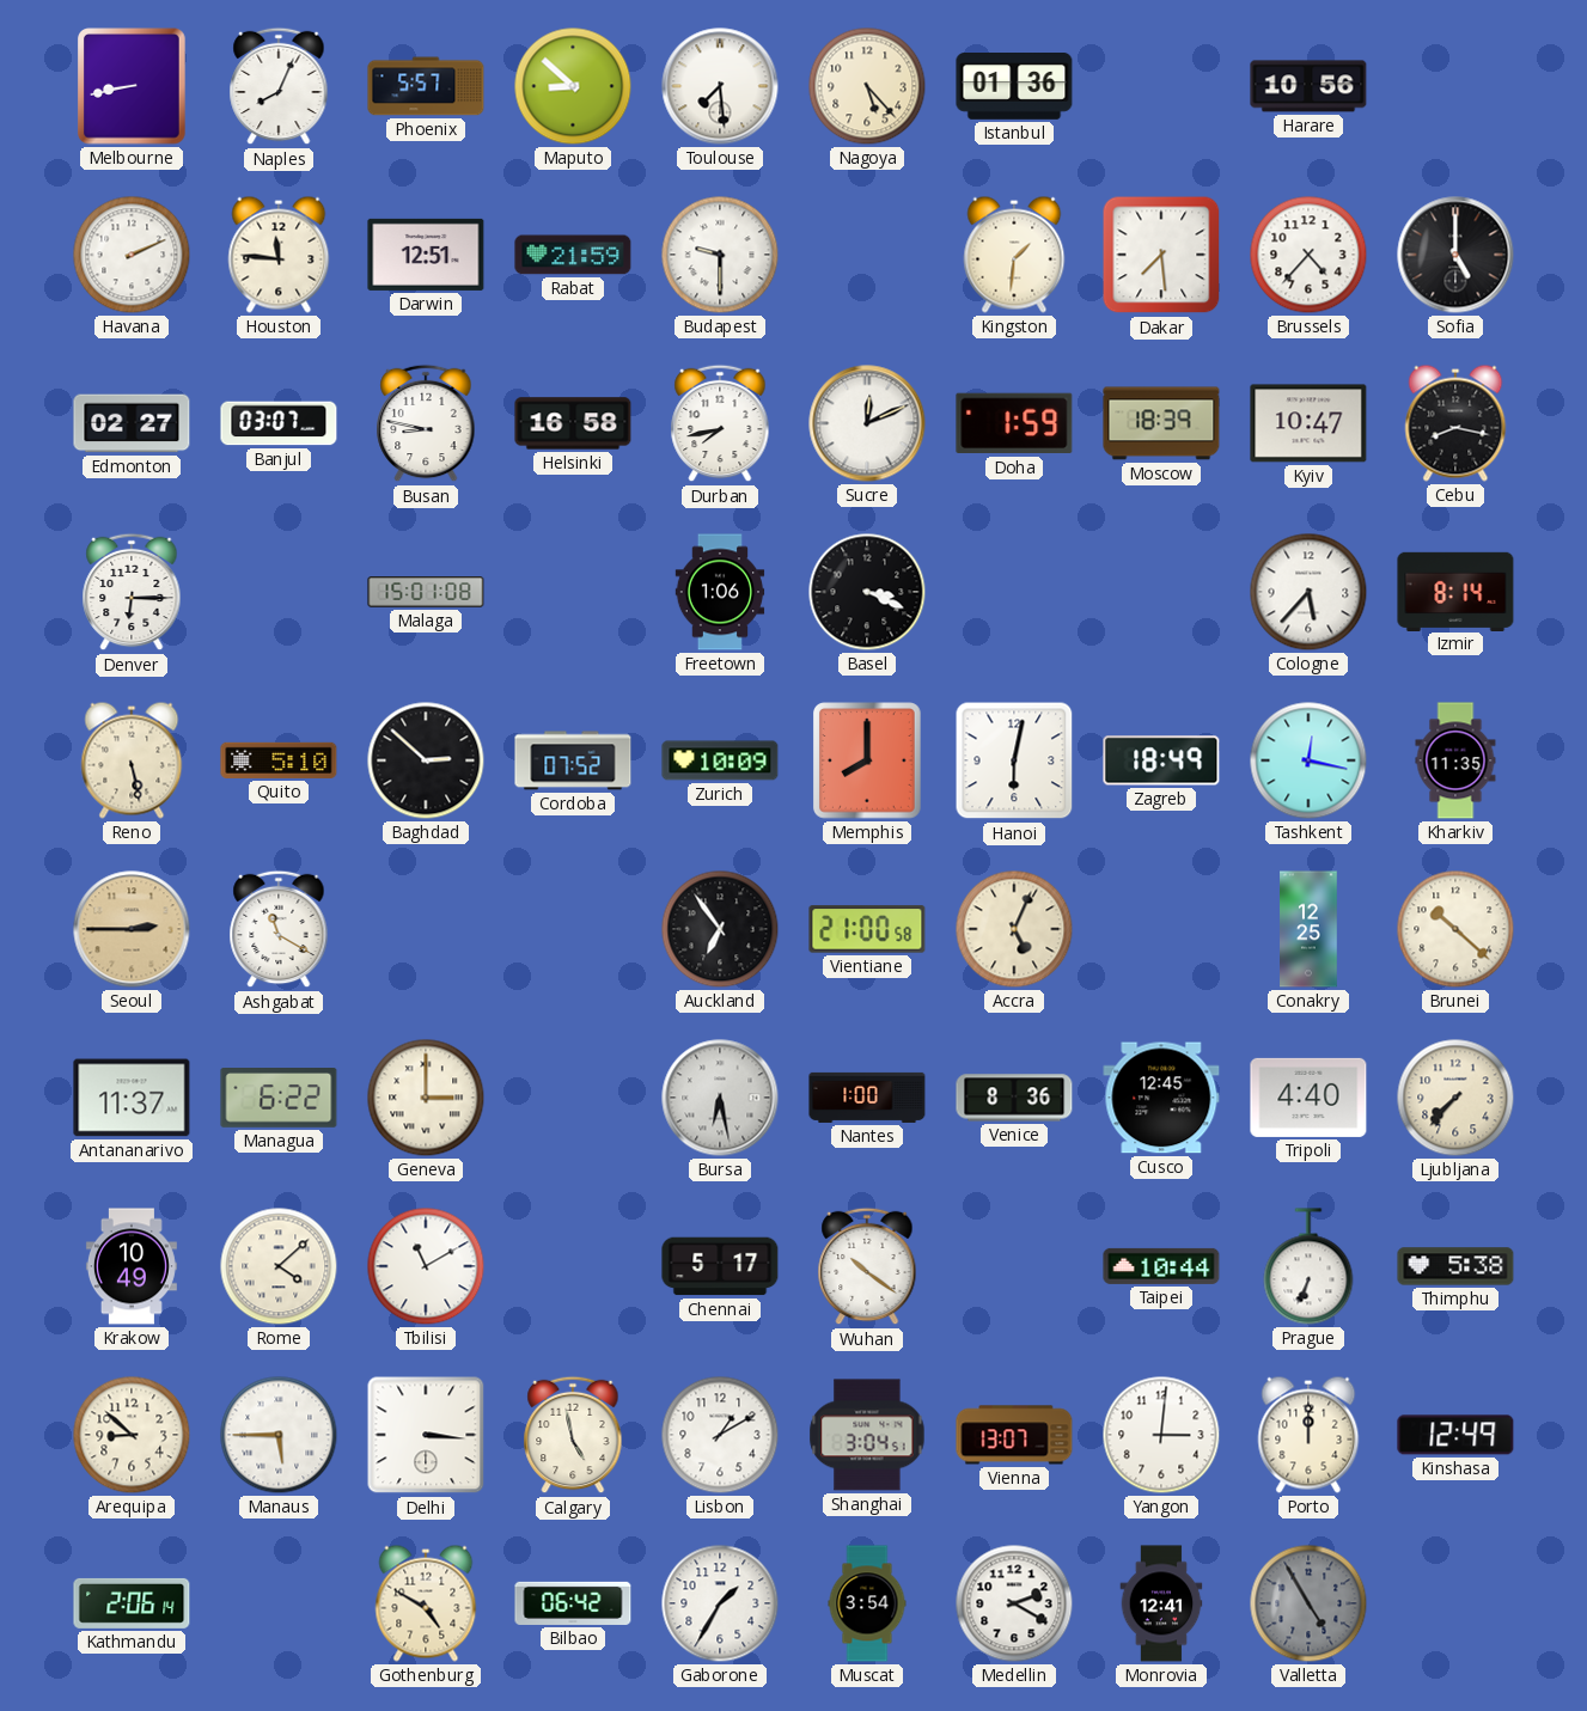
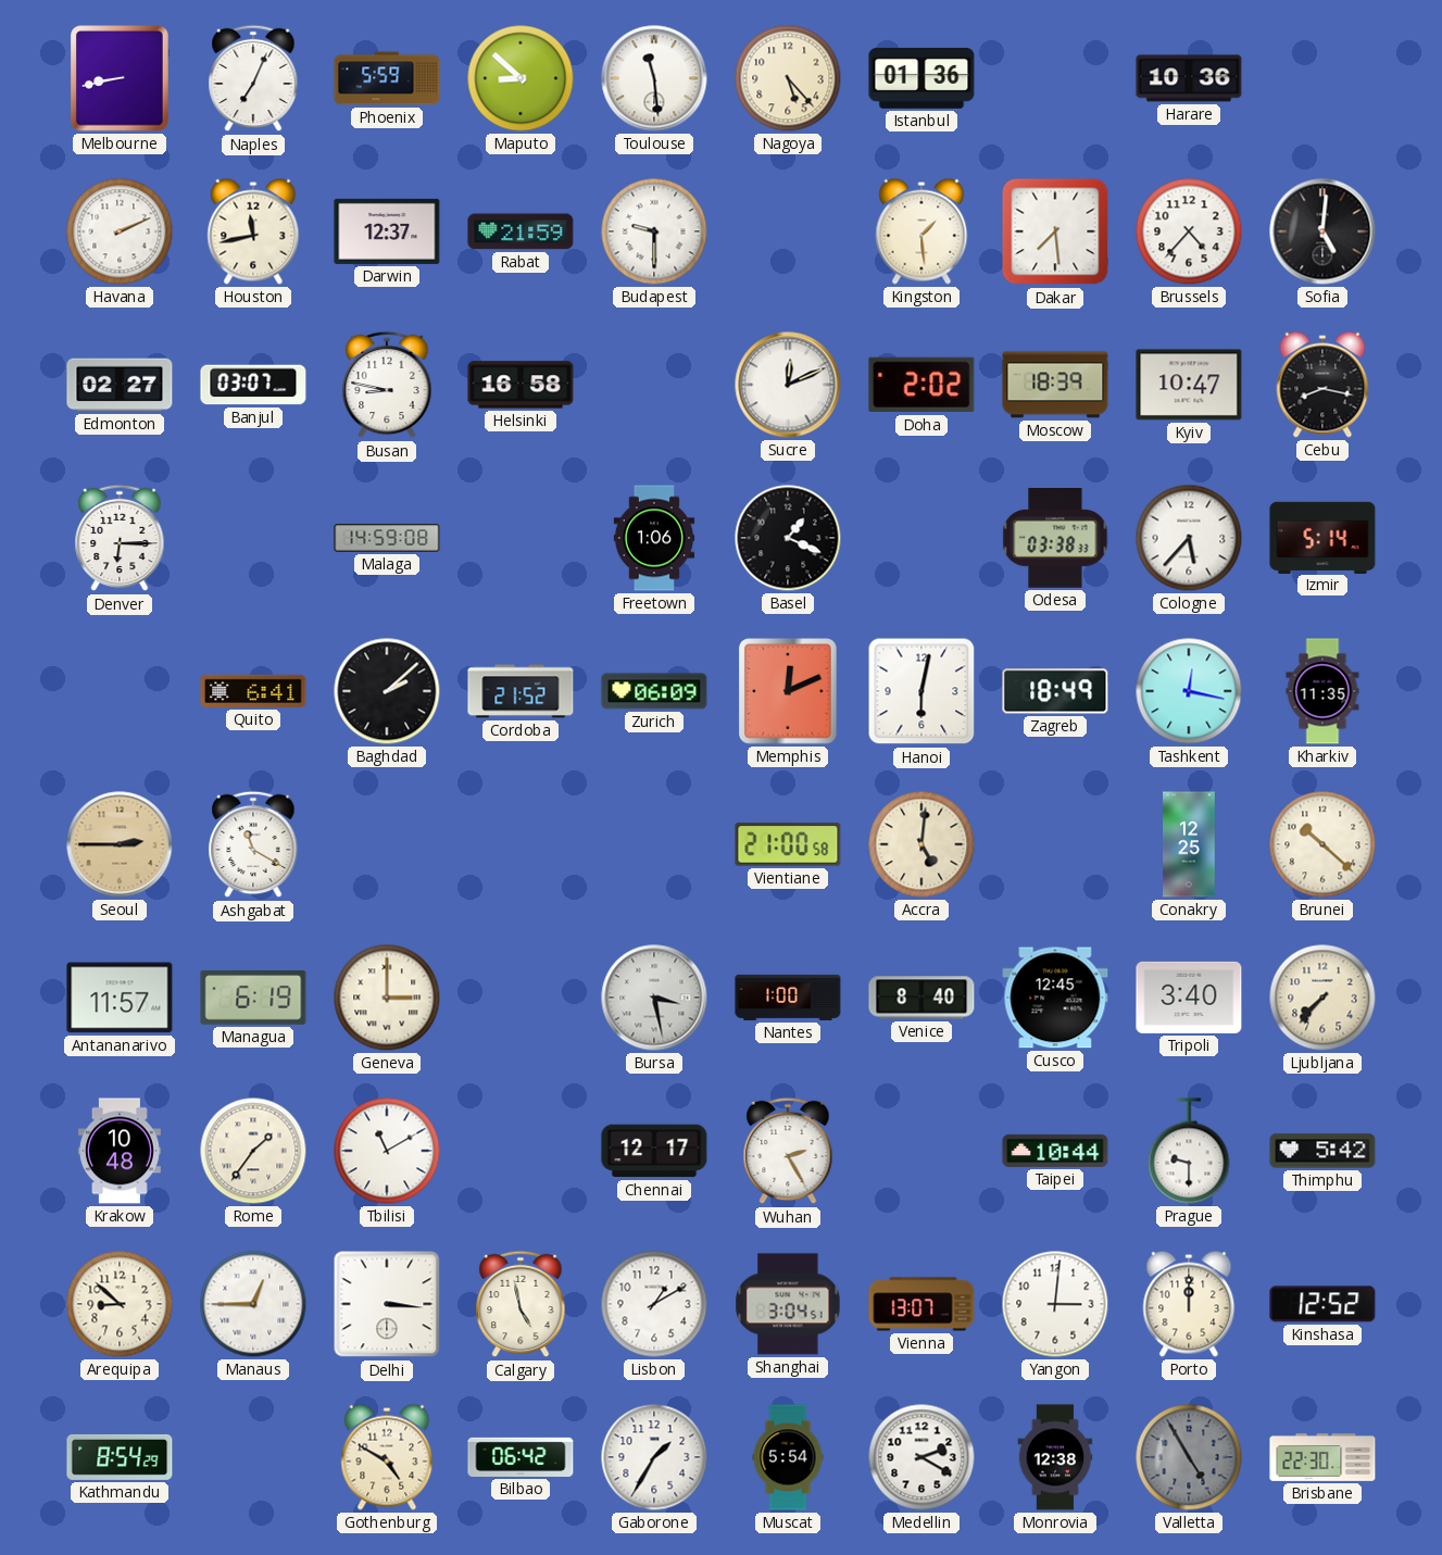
Naples: 8:04 -> 7:04
Phoenix: 5:57 -> 5:59
Toulouse: 7:29 -> 11:29
Harare: 10:56 -> 10:36
Houston: 11:46 -> 11:43
Darwin: 12:51 -> 12:37
Kingston: 1:31 -> 1:29
Sofia: 5:00 -> 5:01
Durban: 7:43 -> none
Doha: 1:59 -> 2:02
Malaga: 15:01 -> 14:59
Basel: 3:19 -> 1:19
Odesa: none -> 03:38
Izmir: 8:14 -> 5:14
Reno: 5:28 -> none
Quito: 5:10 -> 6:41
Baghdad: 2:52 -> 2:08
Cordoba: 07:52 -> 21:52
Zurich: 10:09 -> 06:09
Memphis: 8:00 -> 12:11
Auckland: 6:54 -> none
Accra: 5:04 -> 5:01
Antananarivo: 11:37 -> 11:57
Managua: 6:22 -> 6:19
Bursa: 6:28 -> 3:28
Venice: 8:36 -> 8:40
Tripoli: 4:40 -> 3:40
Krakow: 10:49 -> 10:48
Rome: 4:08 -> 1:36
Chennai: 5:17 -> 12:17
Wuhan: 10:21 -> 2:25
Prague: 6:34 -> 9:30
Thimphu: 5:38 -> 5:42
Manaus: 5:45 -> 12:45
Kinshasa: 12:49 -> 12:52
Kathmandu: 2:06 -> 8:54
Muscat: 3:54 -> 5:54
Monrovia: 12:41 -> 12:38
Brisbane: none -> 22:30
